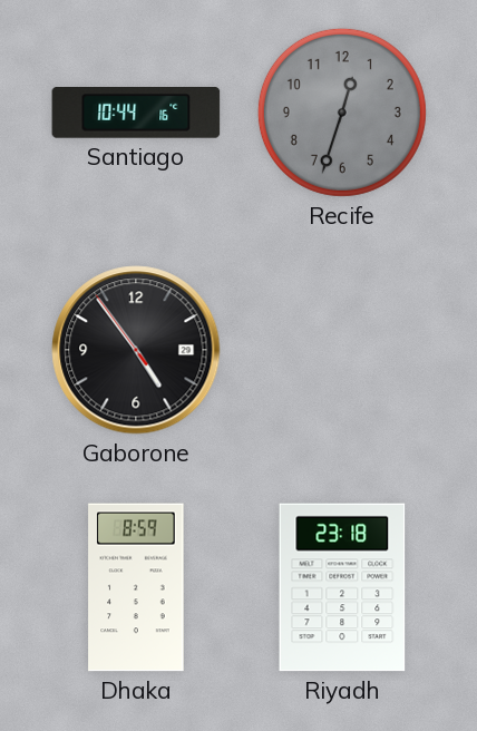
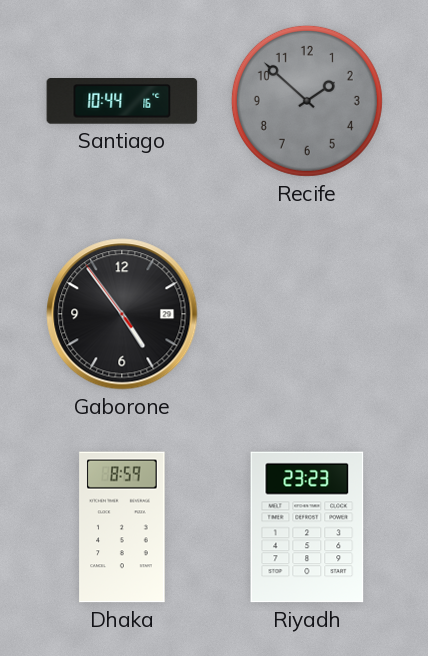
Recife: 12:33 -> 1:52
Riyadh: 23:18 -> 23:23
